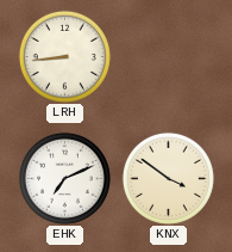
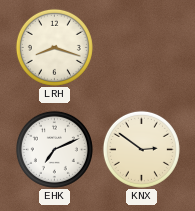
LRH: 8:44 -> 8:18
KNX: 3:51 -> 2:51
